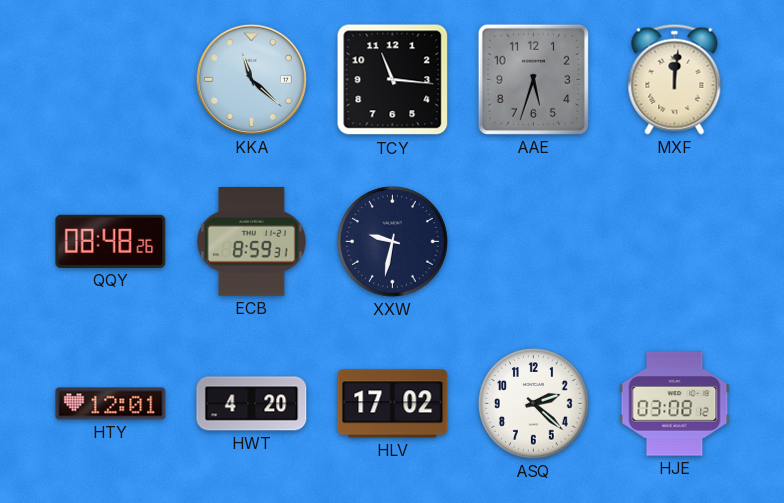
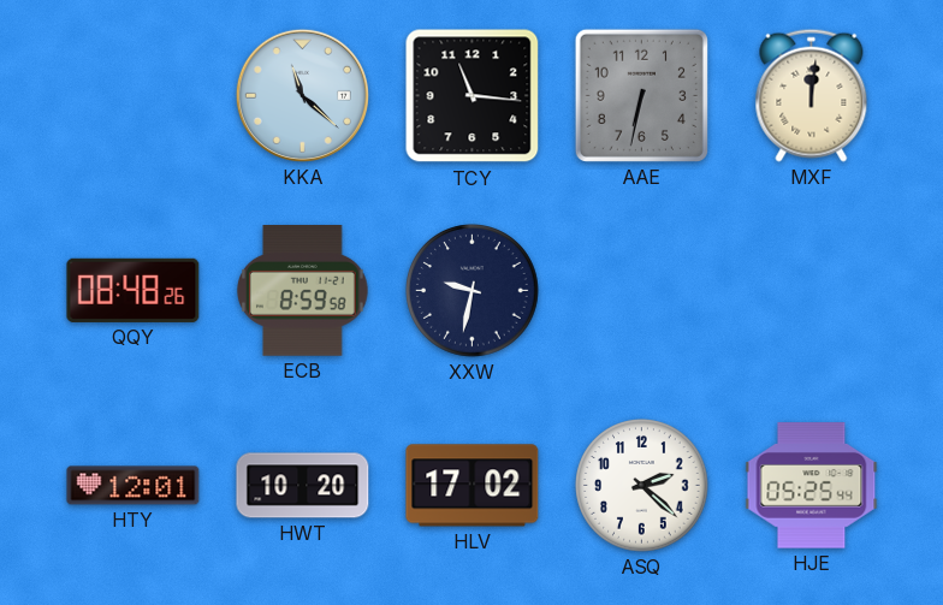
AAE: 5:33 -> 6:32
ECB: 8:59:31 -> 8:59:58
HWT: 4:20 -> 10:20
HJE: 03:08 -> 05:25
